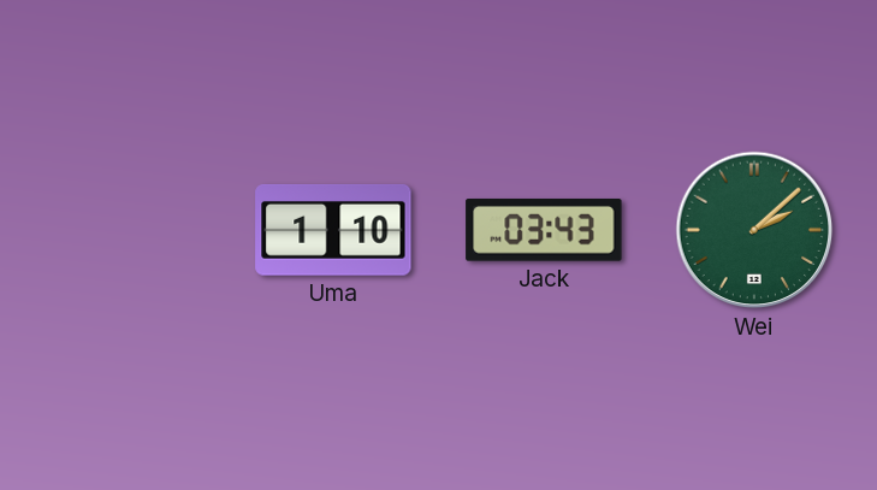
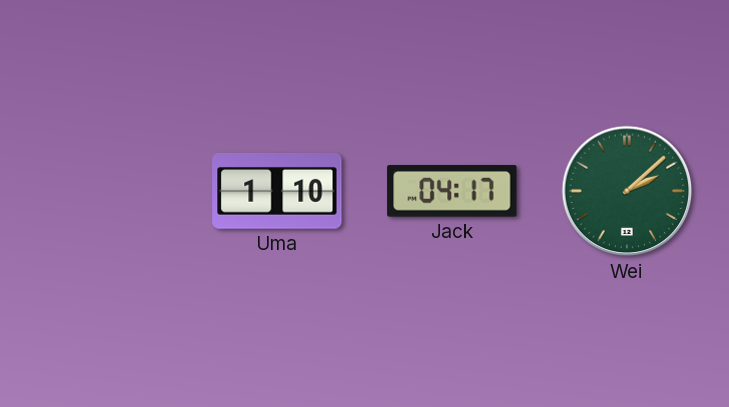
Jack: 03:43 -> 04:17
